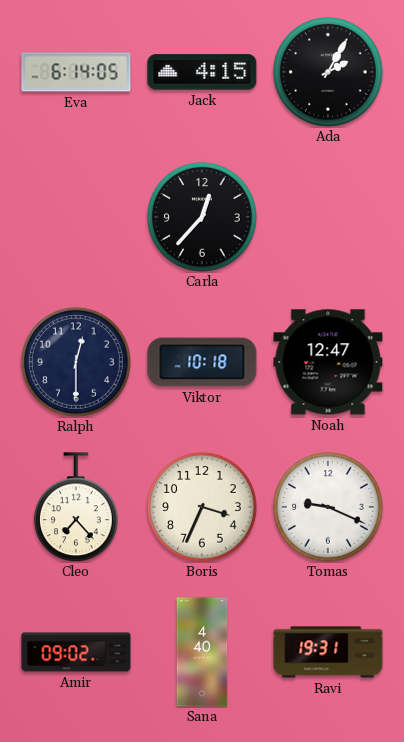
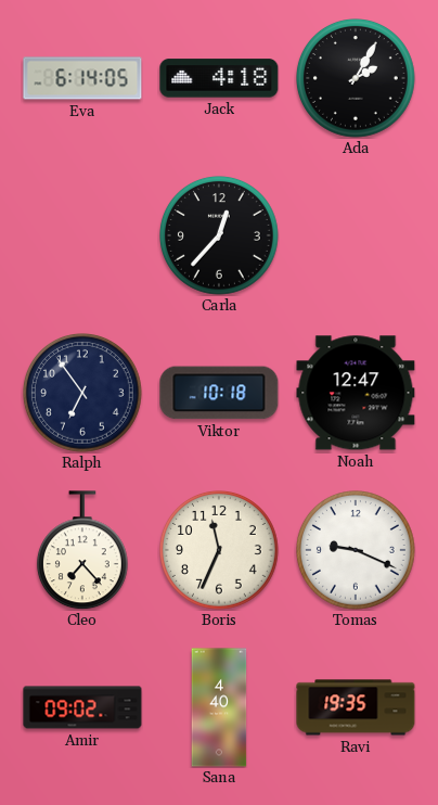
Jack: 4:15 -> 4:18
Ralph: 12:30 -> 6:54
Boris: 3:34 -> 11:34
Ravi: 19:31 -> 19:35
